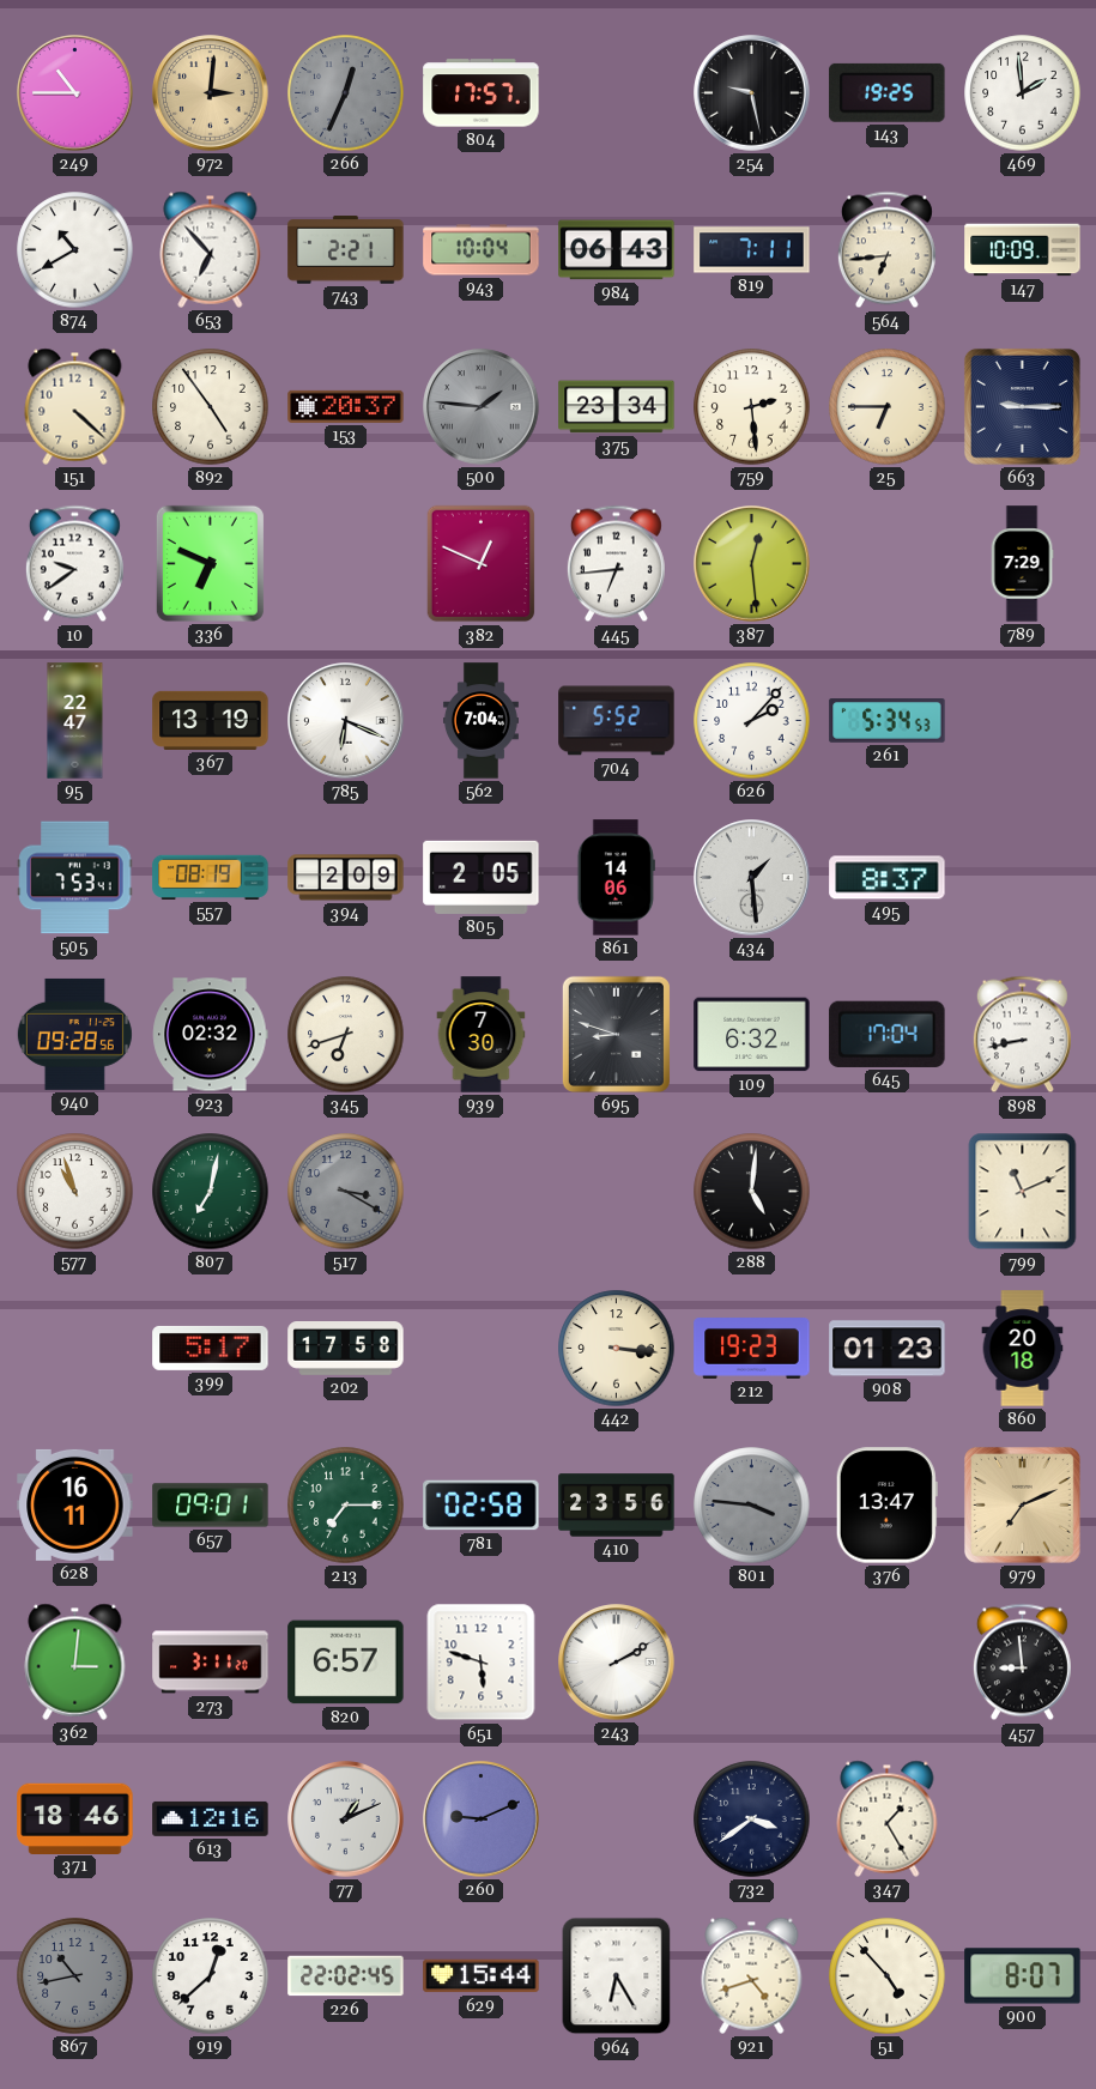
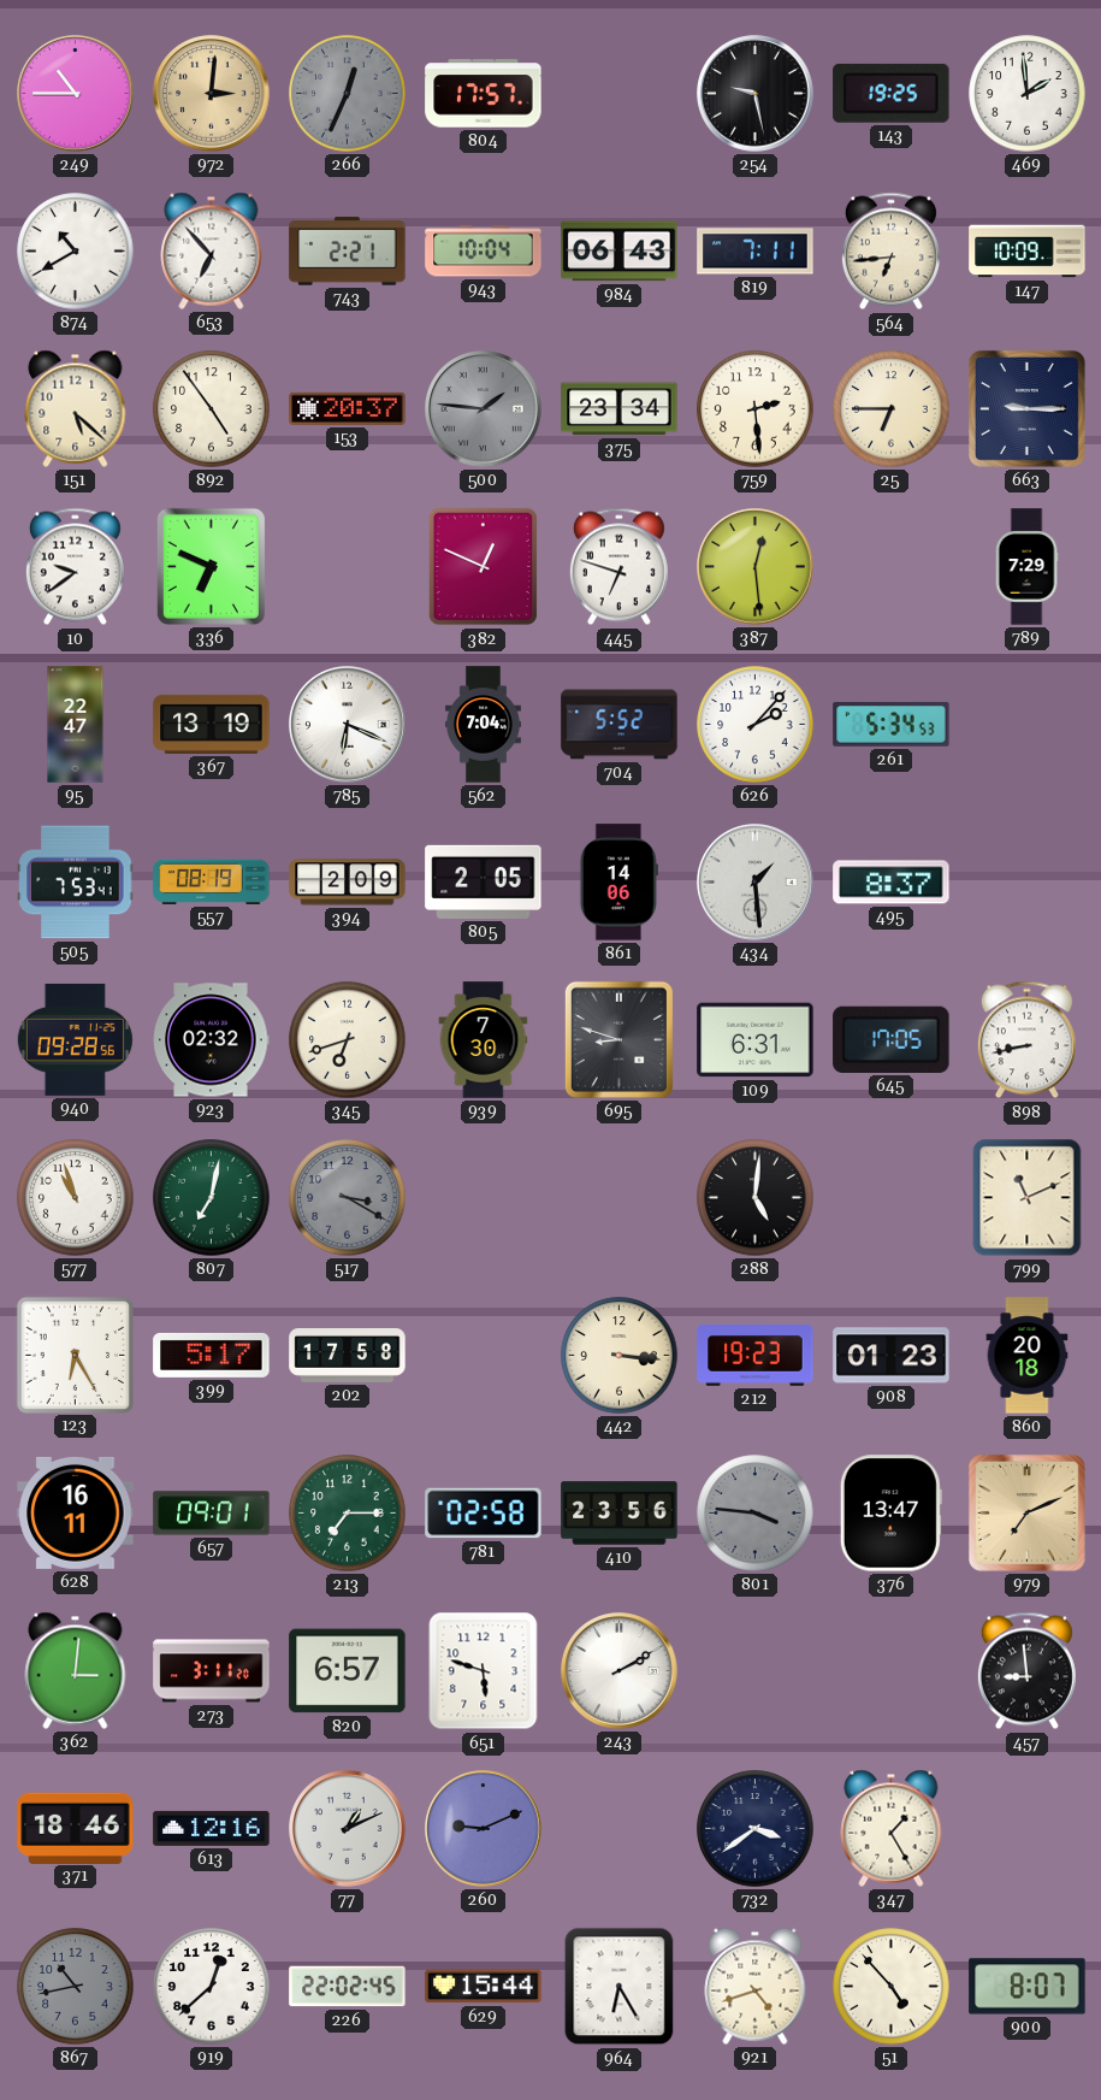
151: 4:22 -> 5:22
445: 6:44 -> 6:48
109: 6:32 -> 6:31
645: 17:04 -> 17:05
123: none -> 6:25
